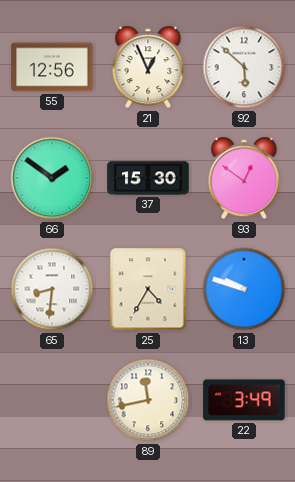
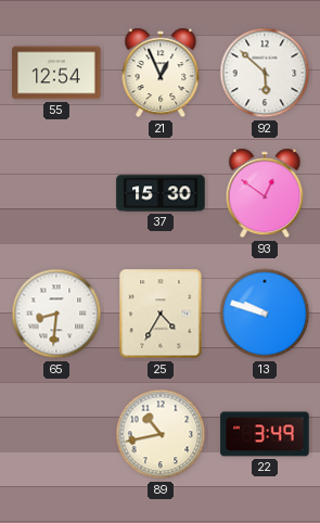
55: 12:56 -> 12:54
66: 1:51 -> none
89: 11:43 -> 10:43
